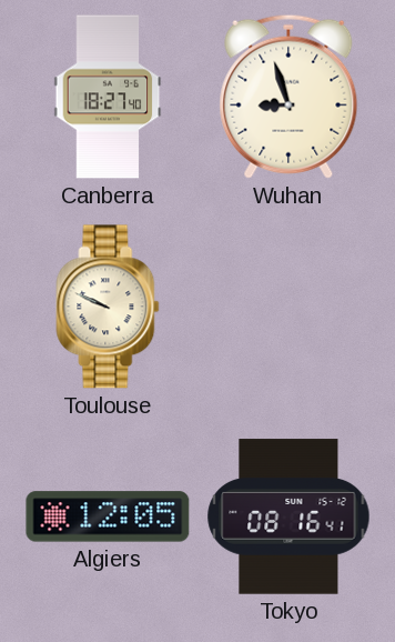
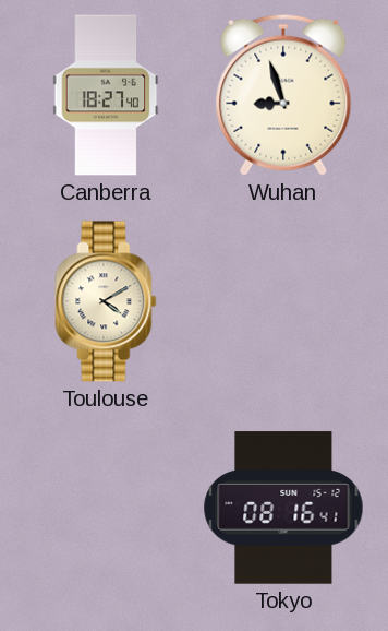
Toulouse: 9:49 -> 4:10
Algiers: 12:05 -> none
